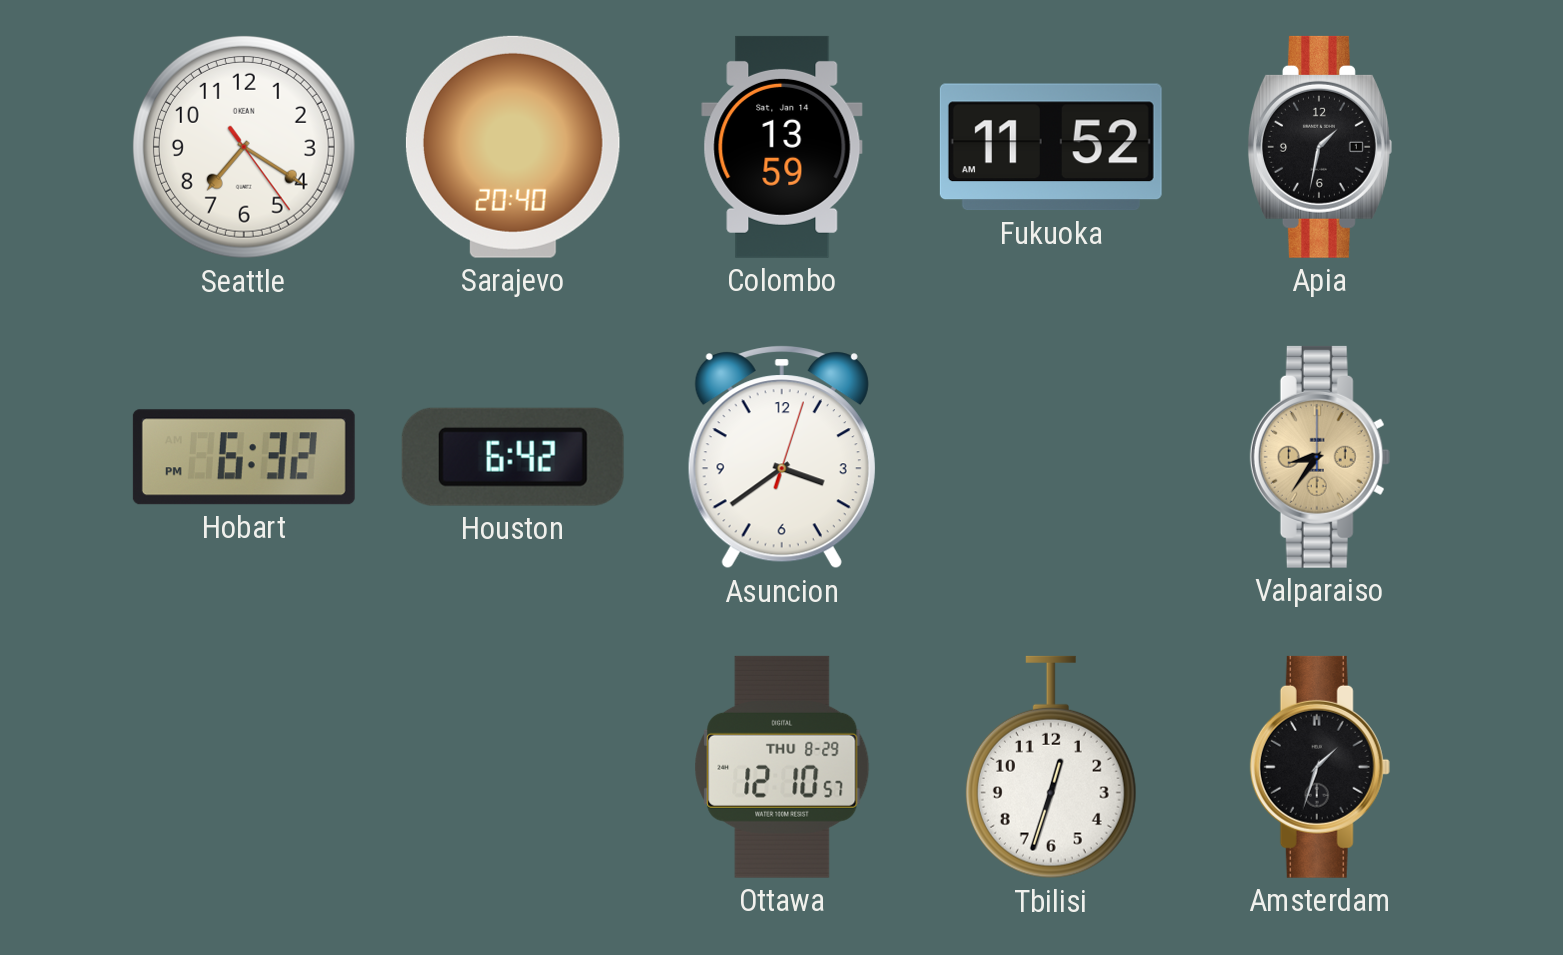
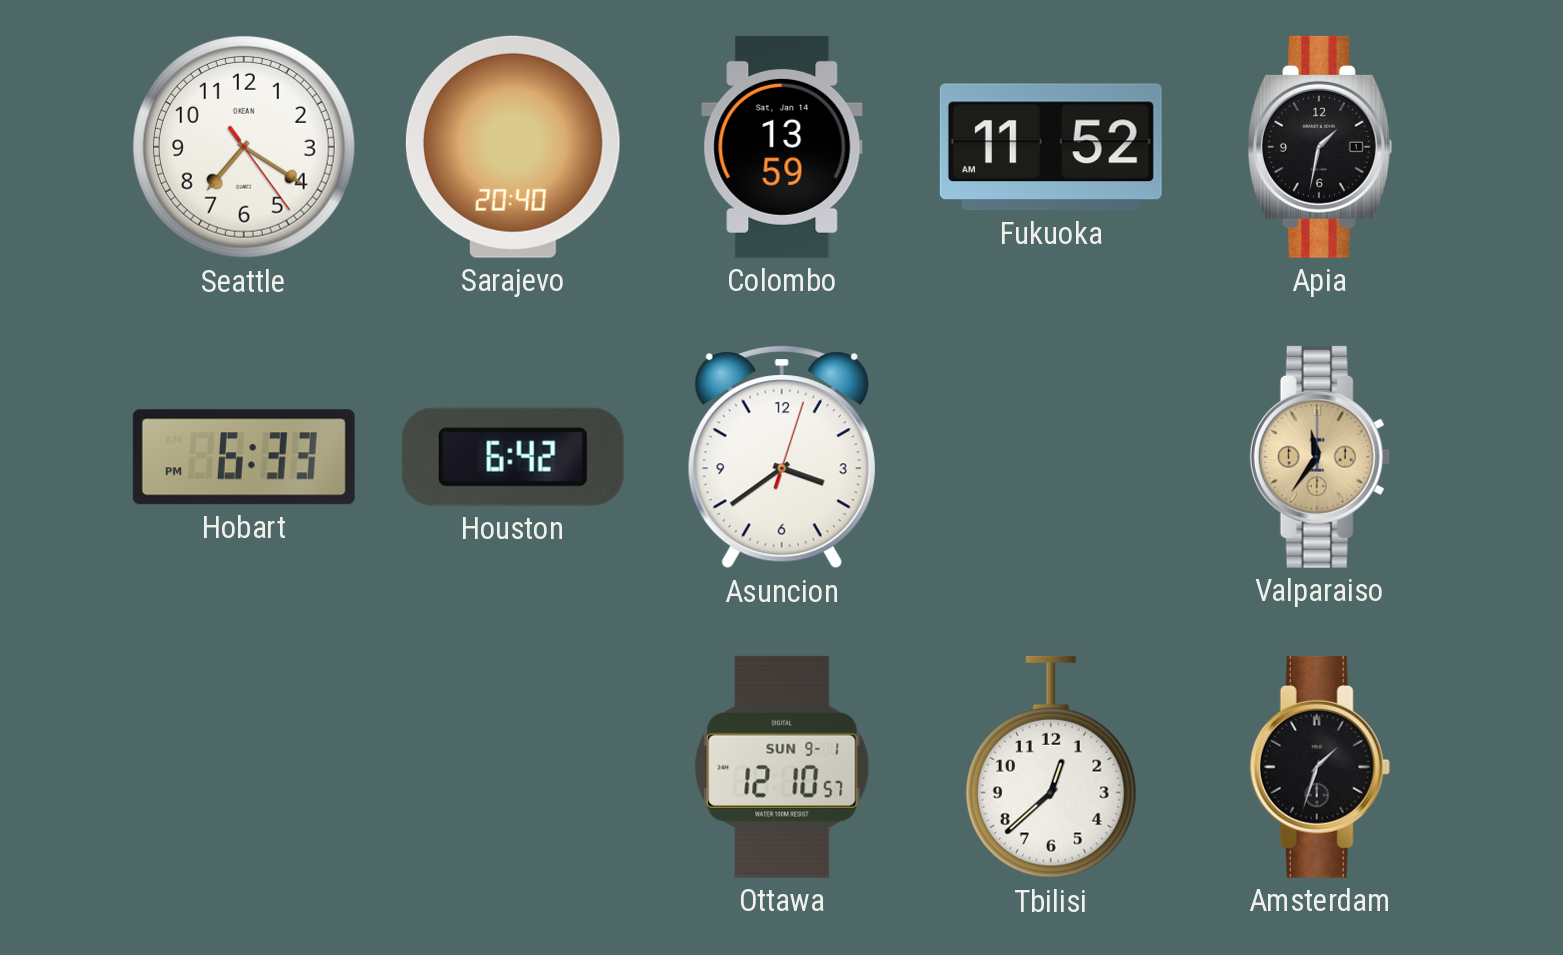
Hobart: 6:32 -> 6:33
Valparaiso: 8:36 -> 11:36
Ottawa date: THU 8-29 -> SUN 9-1
Tbilisi: 12:33 -> 12:38
